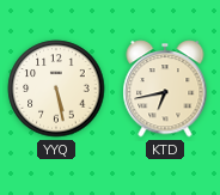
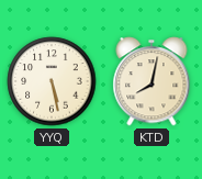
KTD: 6:43 -> 8:02
